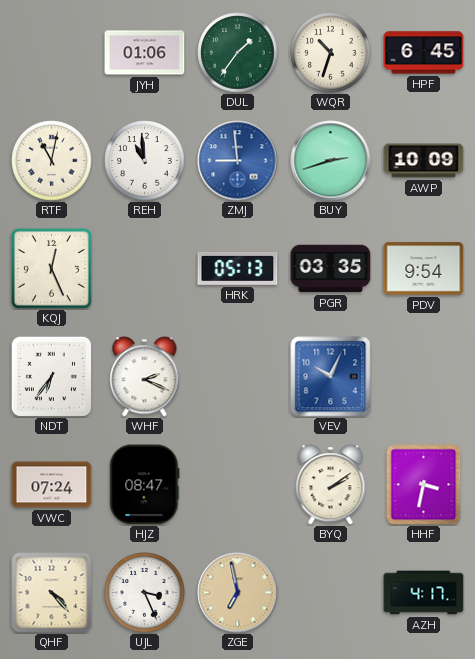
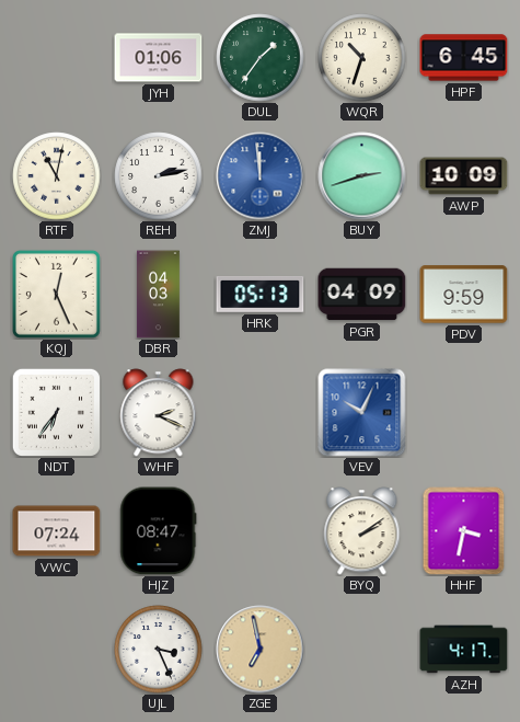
REH: 10:59 -> 2:13
ZMJ: 8:59 -> 11:59
DBR: none -> 04:03
PGR: 03:35 -> 04:09
PDV: 9:54 -> 9:59
QHF: 4:23 -> none
